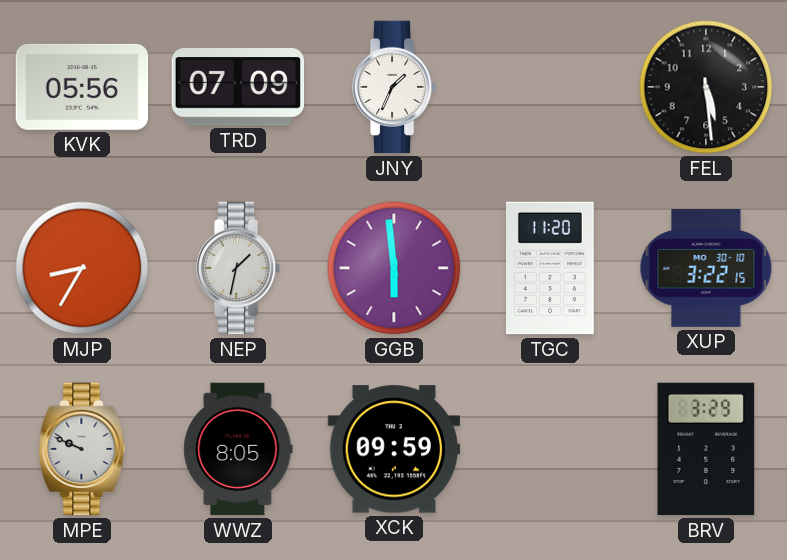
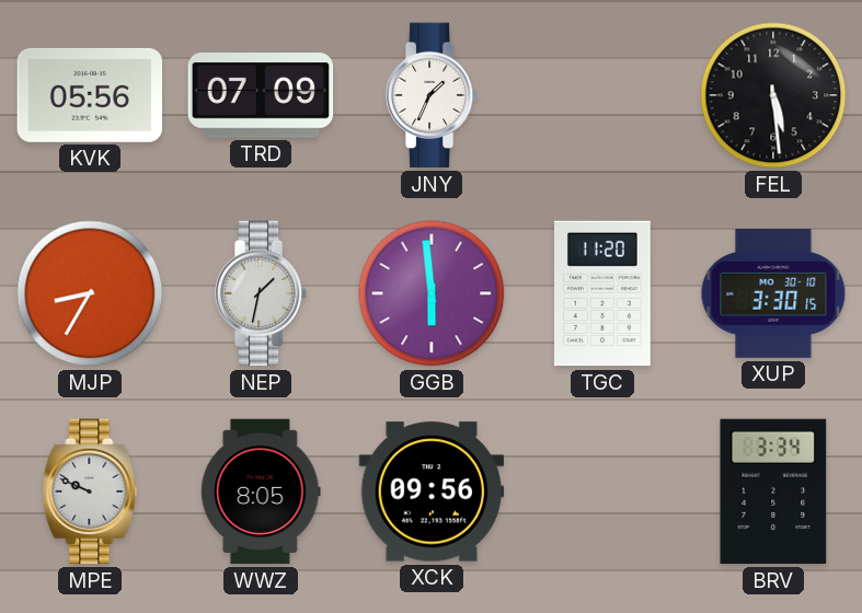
XUP: 3:22 -> 3:30
XCK: 09:59 -> 09:56
BRV: 3:29 -> 3:34
